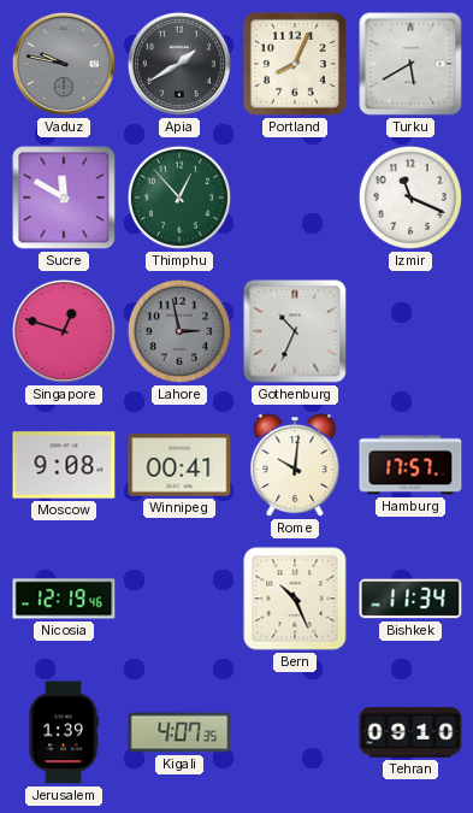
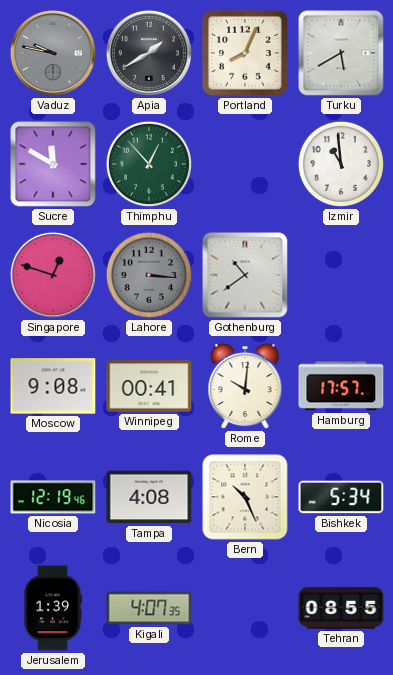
Izmir: 11:19 -> 10:59
Lahore: 2:58 -> 3:16
Gothenburg: 10:34 -> 10:39
Tampa: none -> 4:08
Bishkek: 11:34 -> 5:34
Tehran: 09:10 -> 08:55
